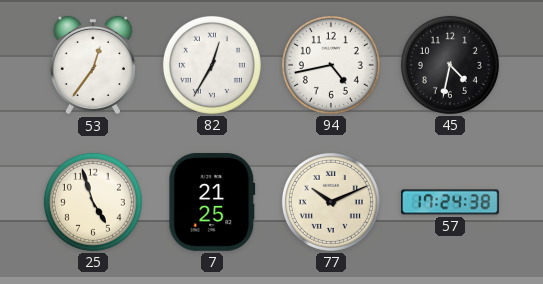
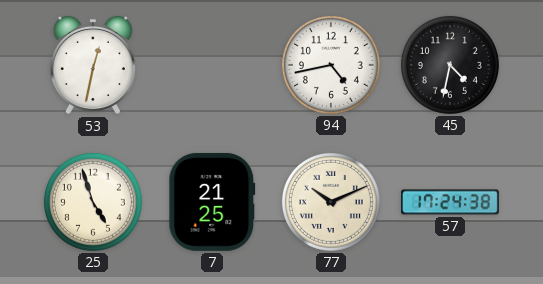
53: 12:36 -> 12:32
82: 12:35 -> none
